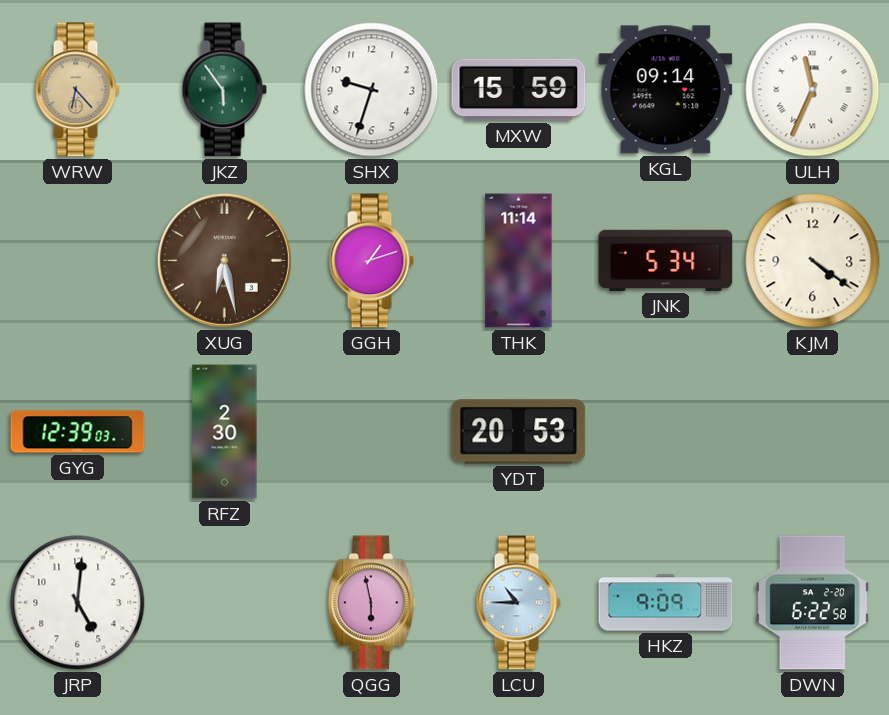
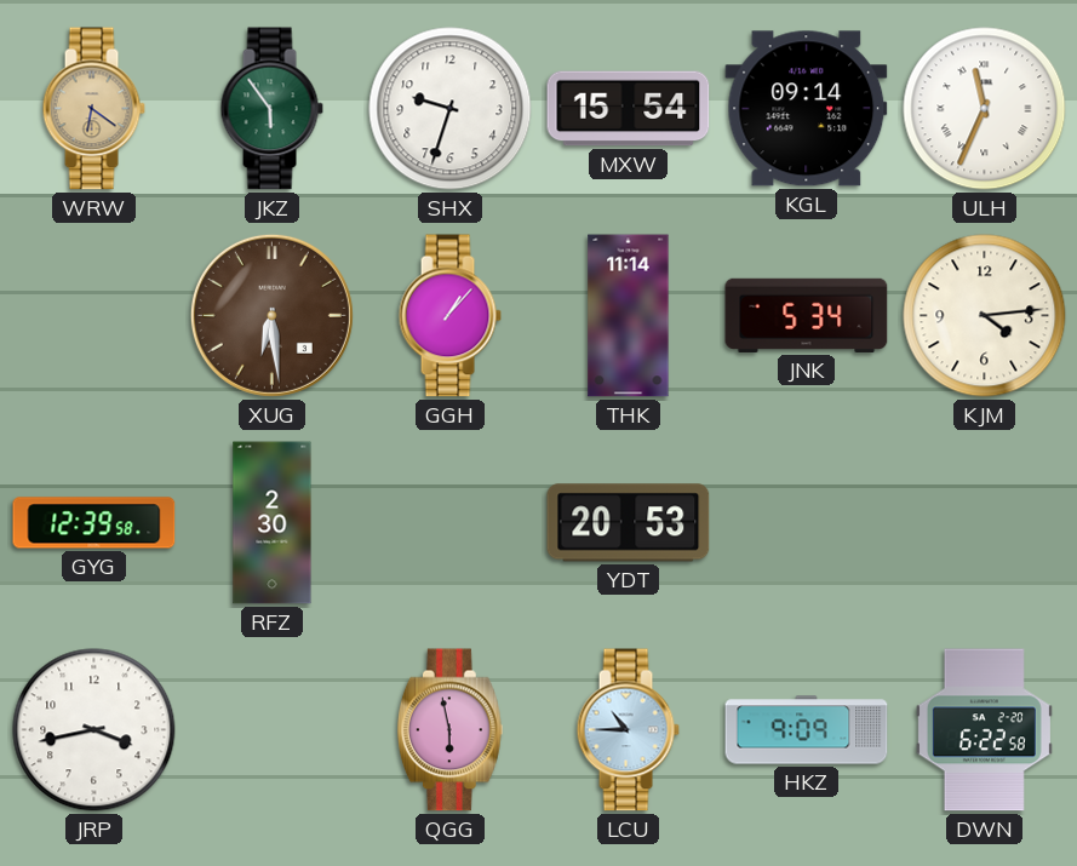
WRW: 6:23 -> 6:21
MXW: 15:59 -> 15:54
XUG: 6:28 -> 6:29
GGH: 1:12 -> 1:07
KJM: 4:21 -> 4:14
GYG: 12:39:03 -> 12:39:58
JRP: 5:01 -> 3:43
